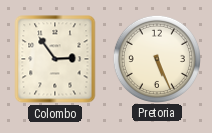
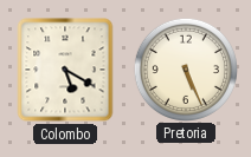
Colombo: 2:54 -> 5:20
